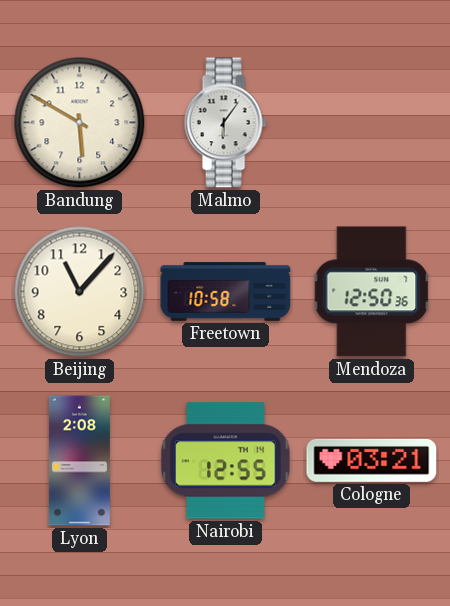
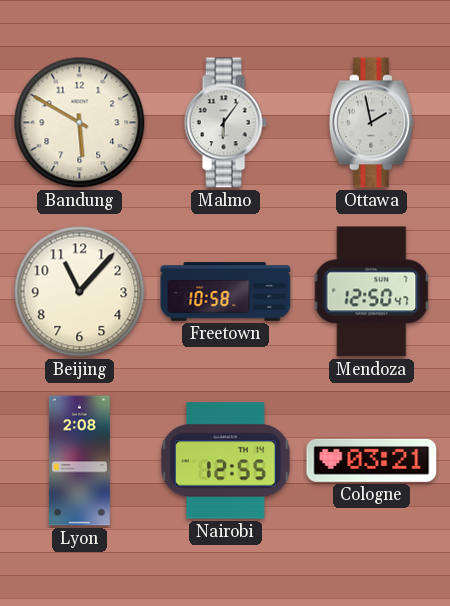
Ottawa: none -> 1:58
Mendoza: 12:50:36 -> 12:50:47
